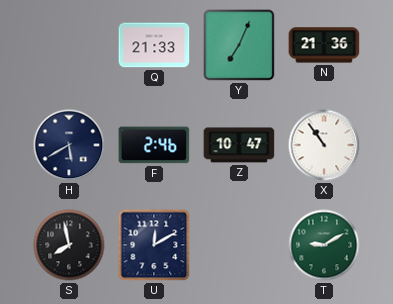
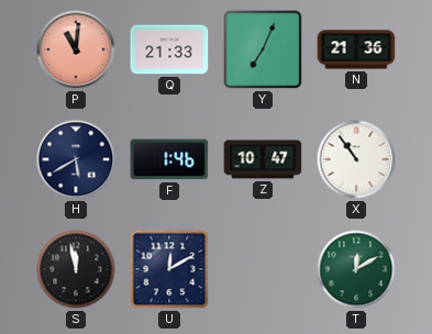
P: none -> 11:01
F: 2:46 -> 1:46
S: 7:58 -> 11:58
T: 9:10 -> 12:10
